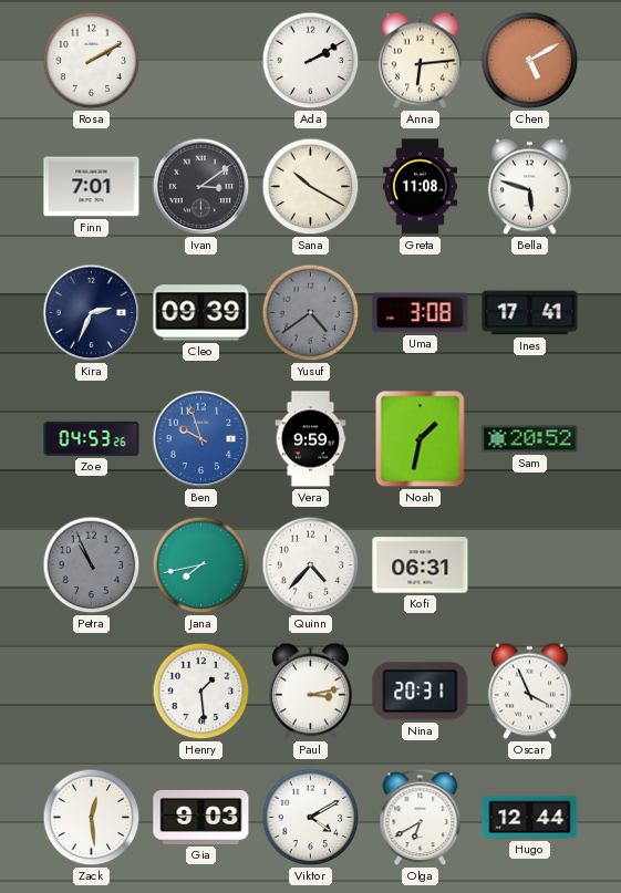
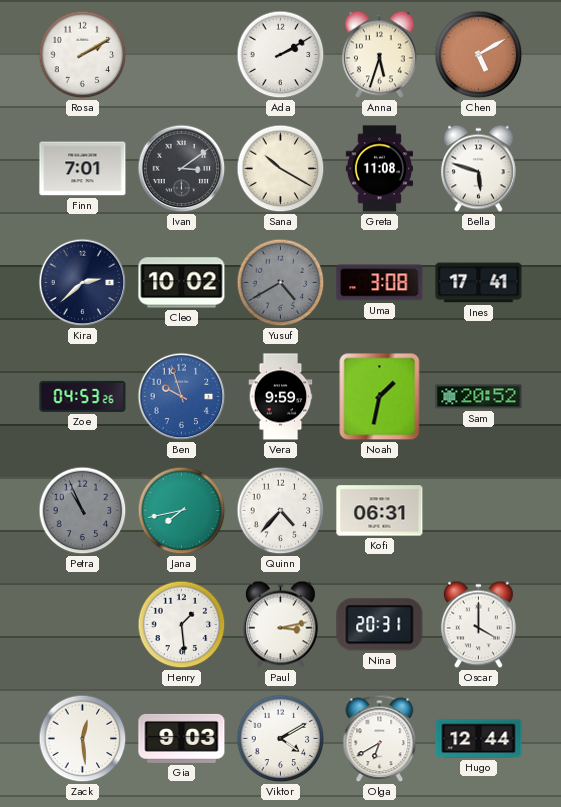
Anna: 6:14 -> 5:33
Kira: 2:34 -> 2:38
Cleo: 09:39 -> 10:02
Yusuf: 4:39 -> 4:40
Oscar: 3:56 -> 4:00
